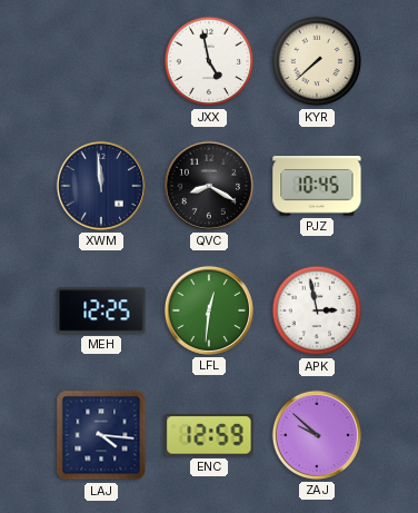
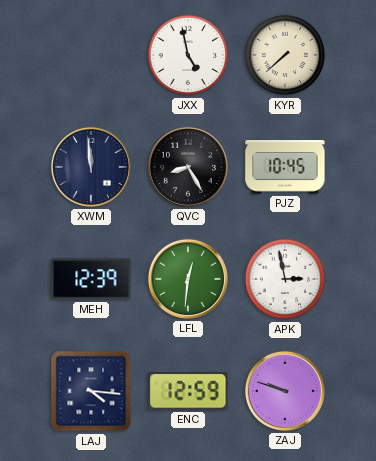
QVC: 8:20 -> 8:25
MEH: 12:25 -> 12:39
ZAJ: 9:52 -> 9:48
